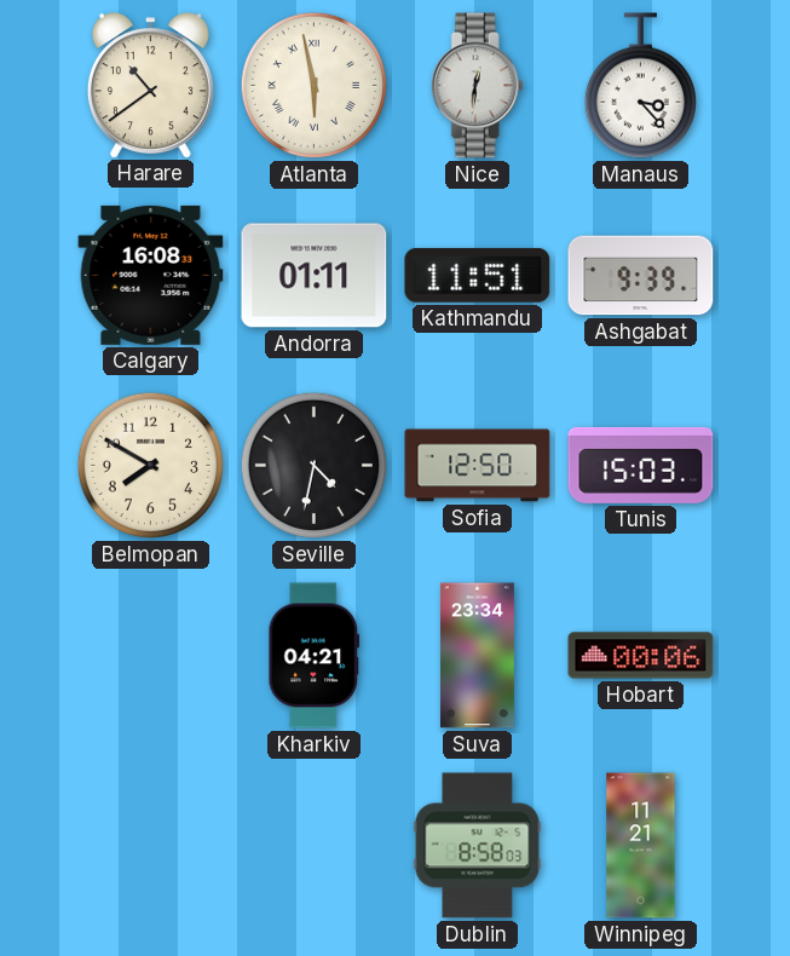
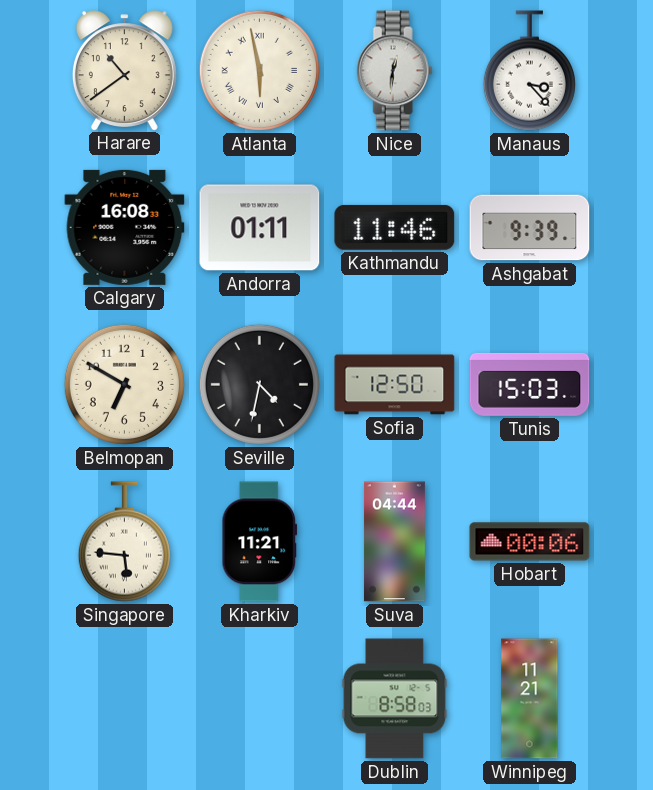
Kathmandu: 11:51 -> 11:46
Belmopan: 7:50 -> 6:50
Singapore: none -> 5:46
Kharkiv: 04:21 -> 11:21
Suva: 23:34 -> 04:44
